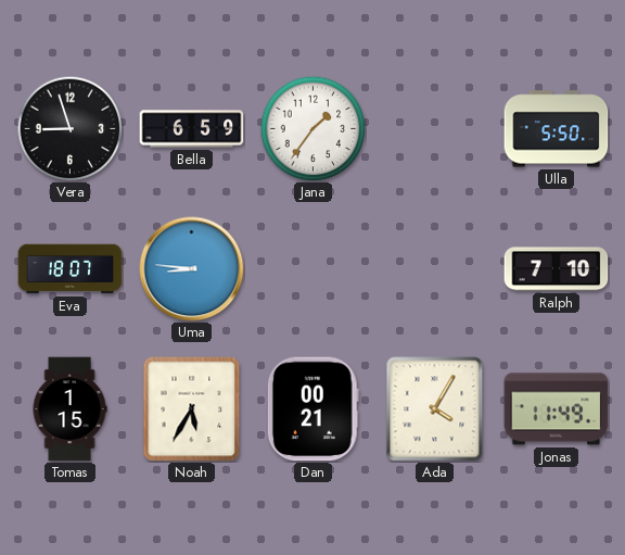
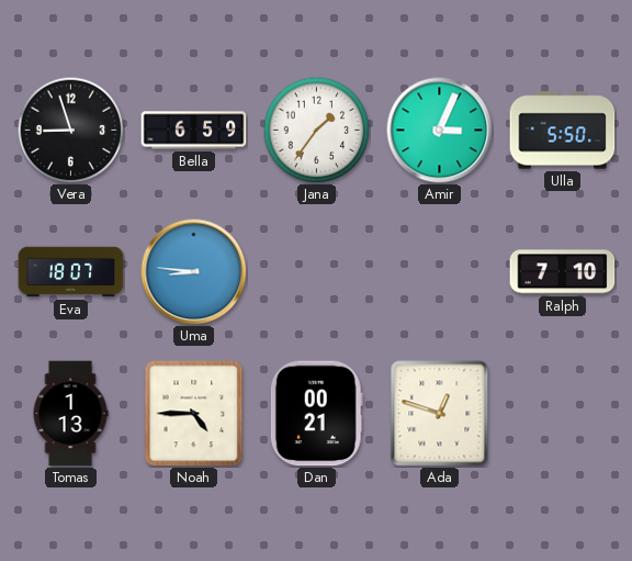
Amir: none -> 3:04
Tomas: 1:15 -> 1:13
Noah: 5:35 -> 4:45
Ada: 4:05 -> 12:48
Jonas: 11:49 -> none
